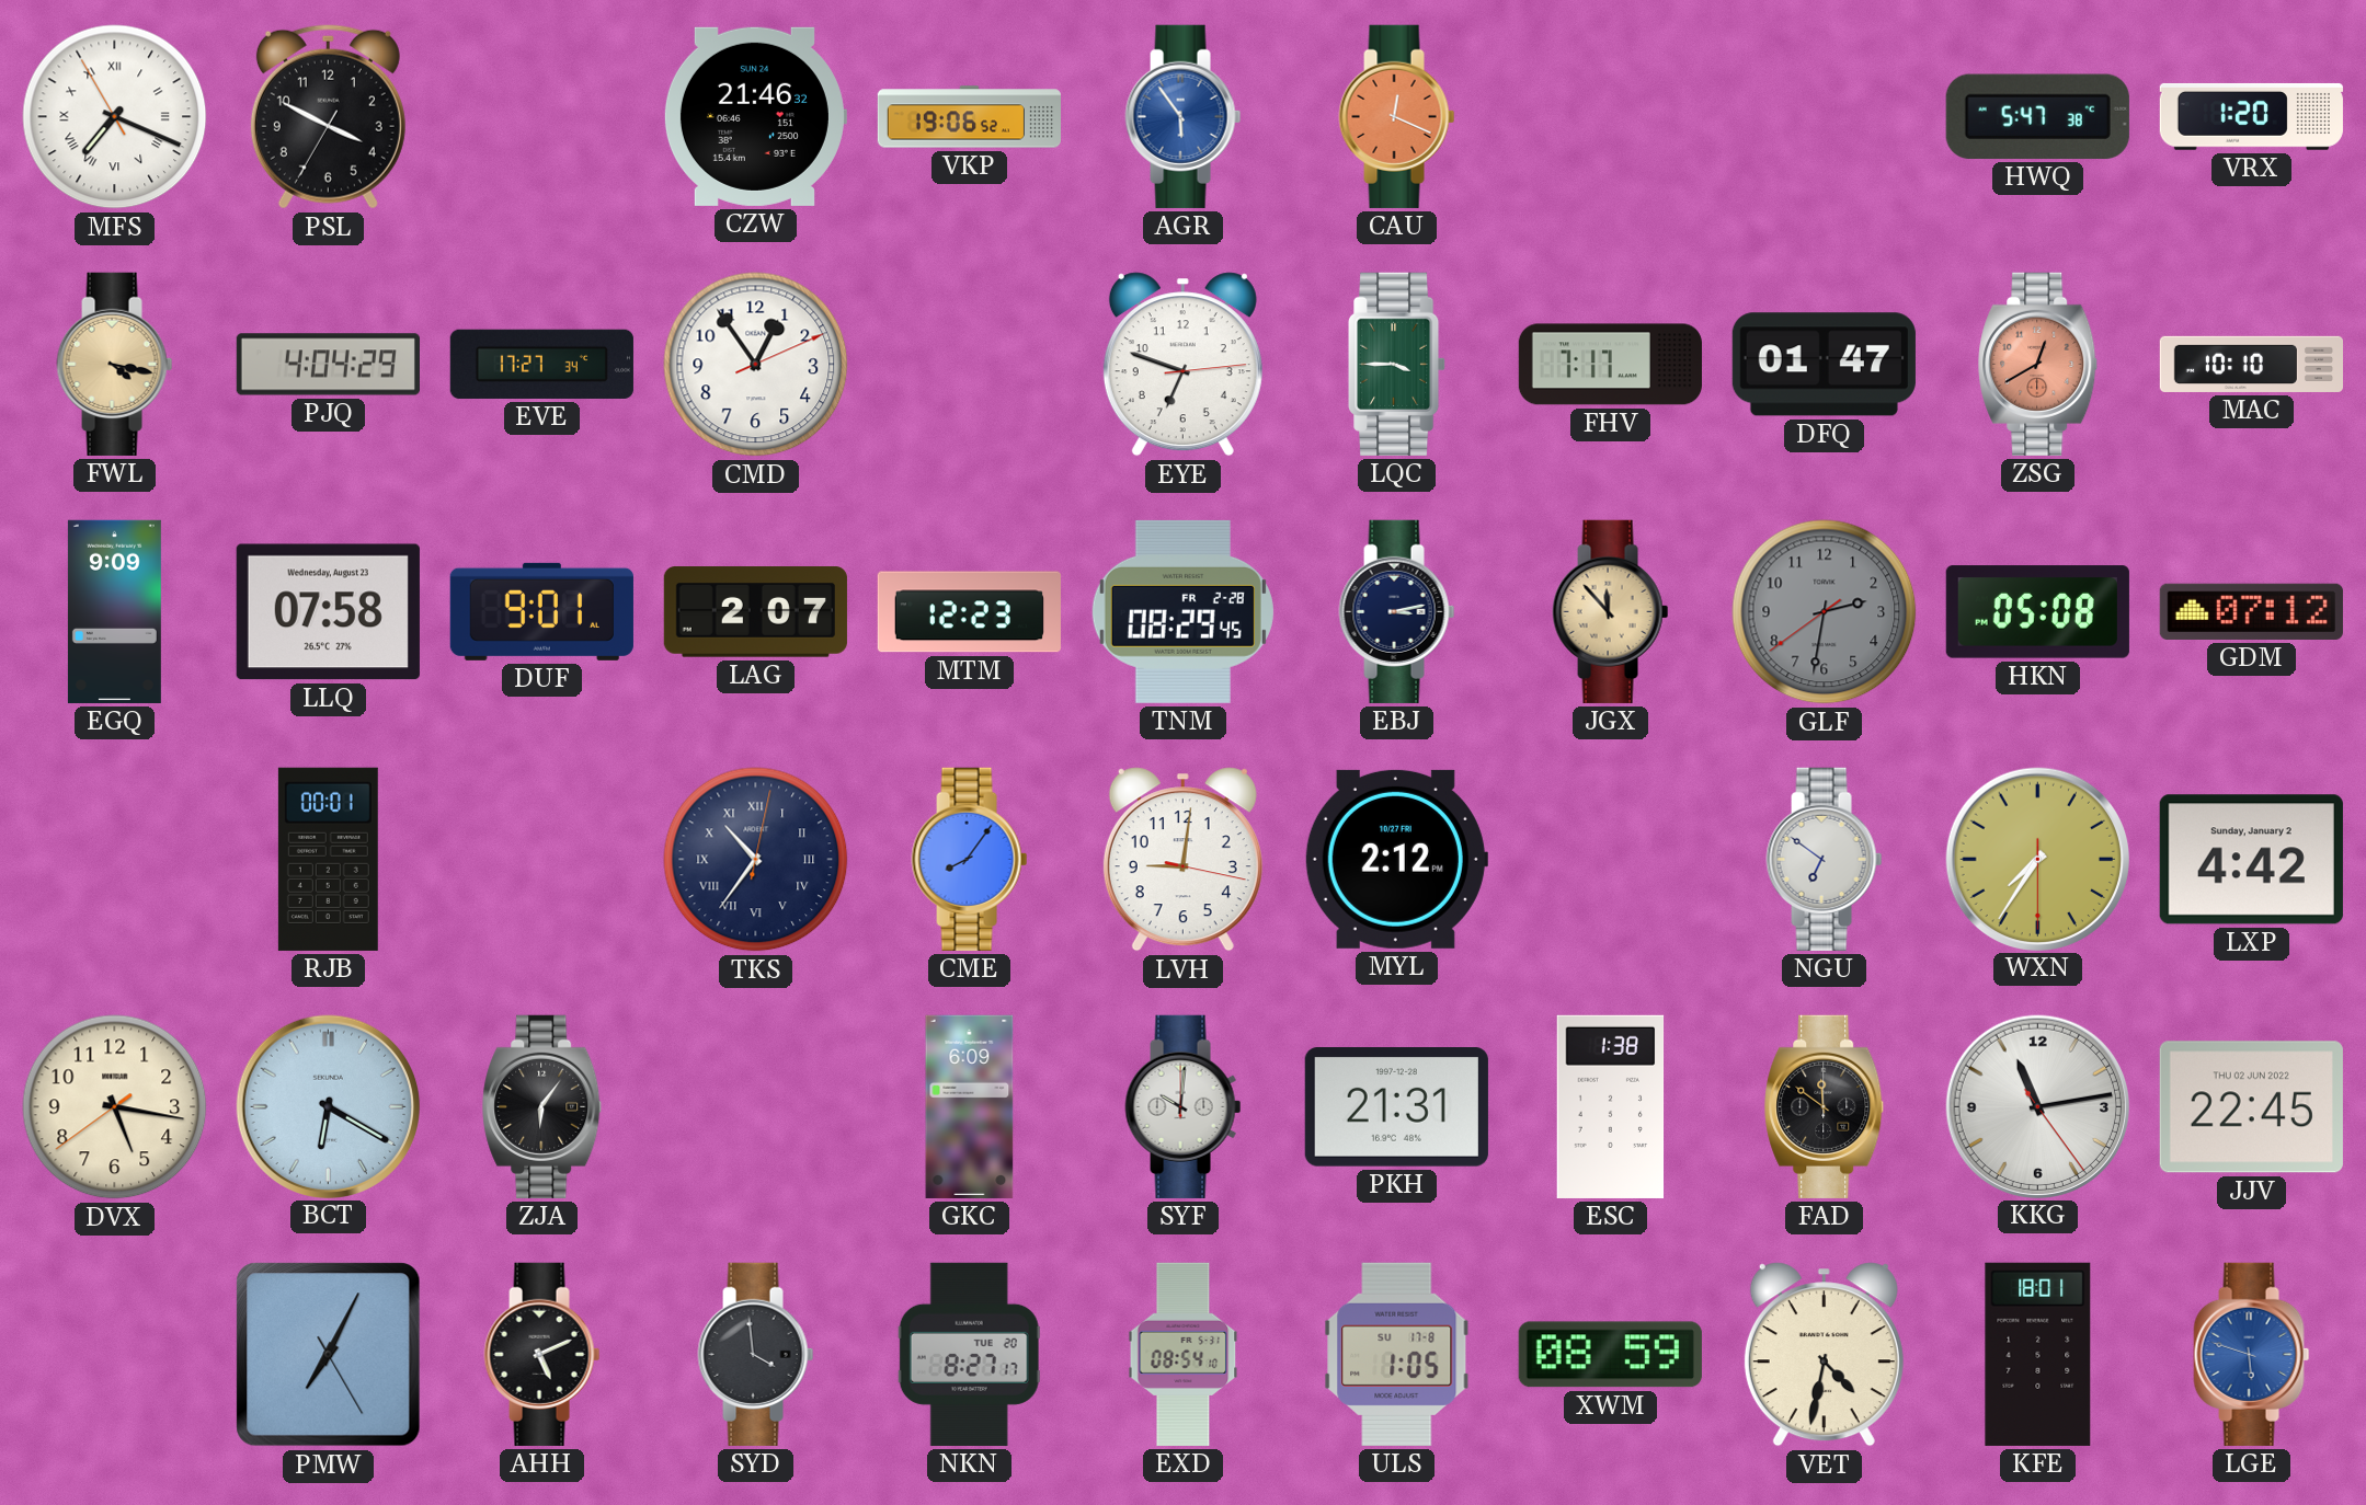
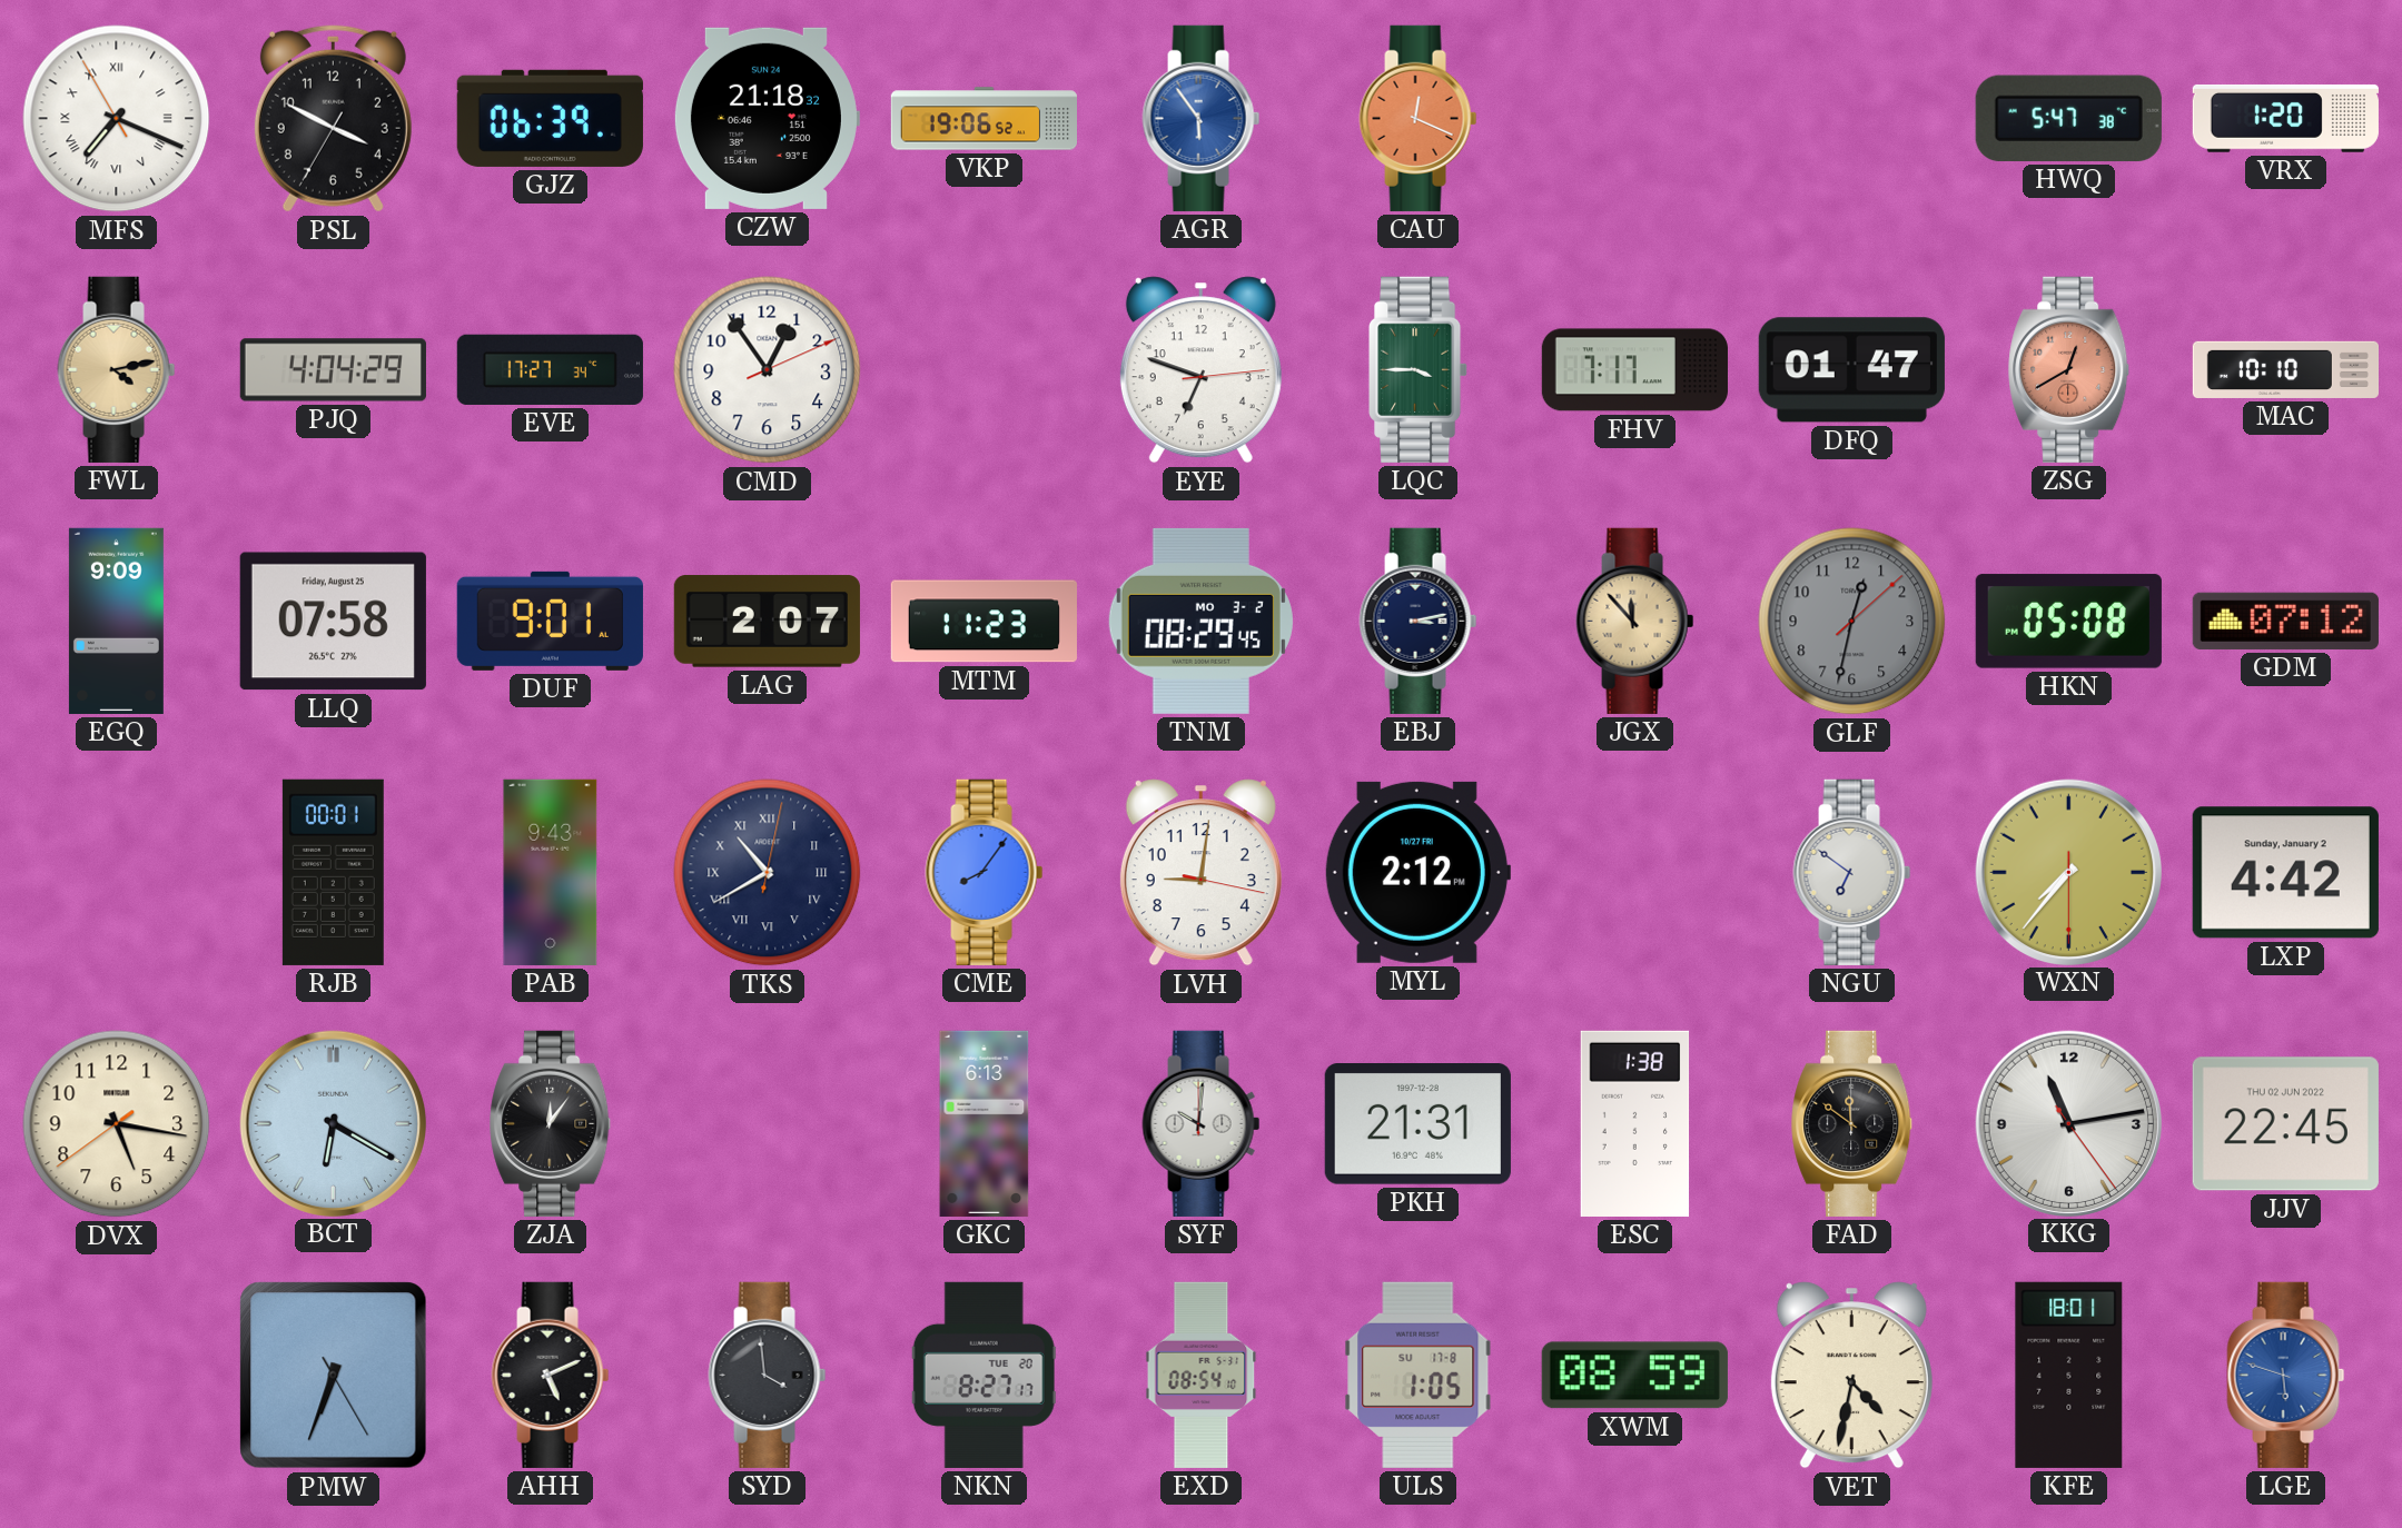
GJZ: none -> 06:39
CZW: 21:46 -> 21:18
FWL: 4:17 -> 4:13
LLQ date: Wednesday, August 23 -> Friday, August 25
MTM: 12:23 -> 11:23
TNM date: FR 2-28 -> MO 3-2
GLF: 2:31 -> 12:32
PAB: none -> 9:43
TKS: 10:36 -> 10:40
WXN: 7:35 -> 7:36
ZJA: 6:06 -> 12:06
GKC: 6:09 -> 6:13
PMW: 7:04 -> 6:33
